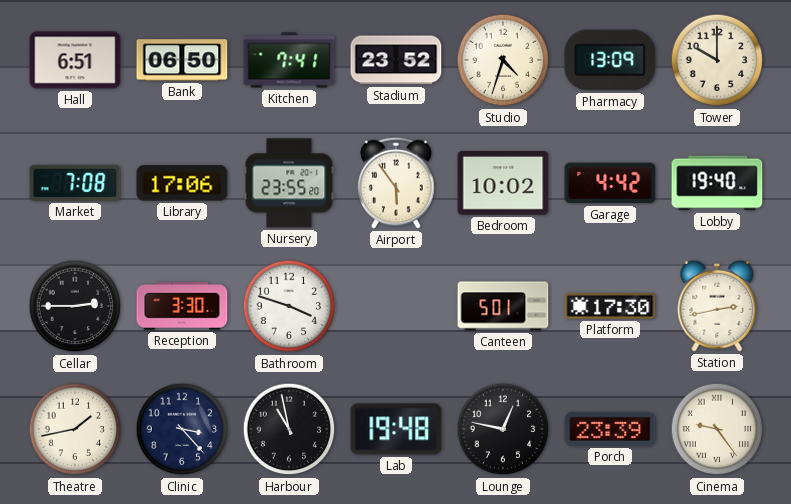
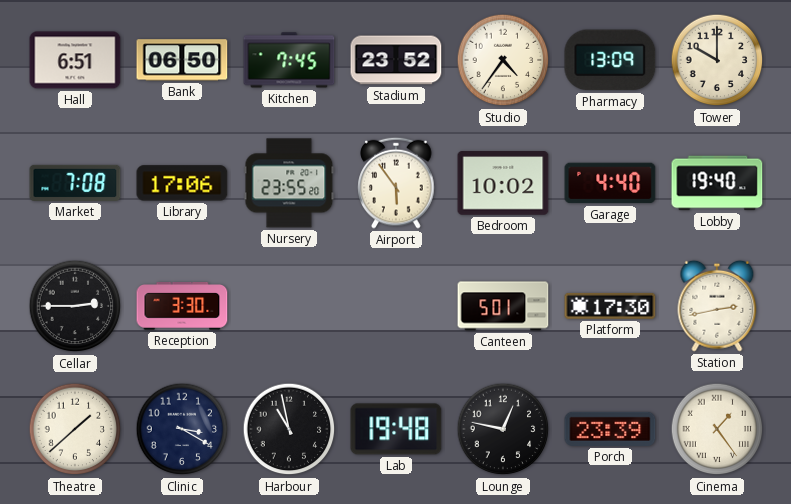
Kitchen: 7:41 -> 7:45
Studio: 4:33 -> 4:36
Garage: 4:42 -> 4:40
Bathroom: 3:48 -> none
Theatre: 1:43 -> 1:38
Clinic: 3:23 -> 3:20
Cinema: 9:24 -> 1:24
